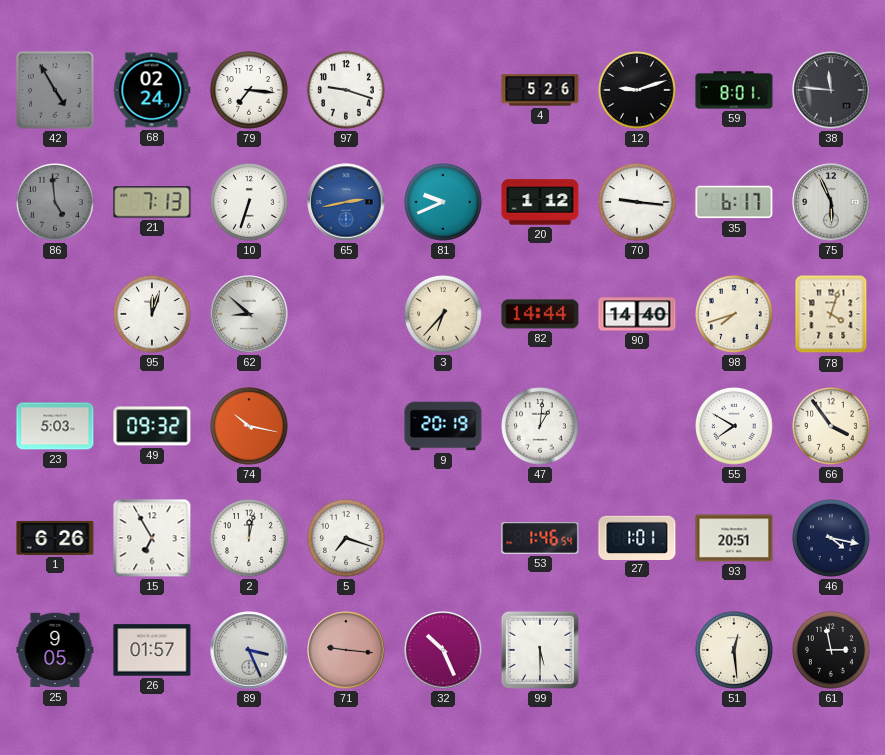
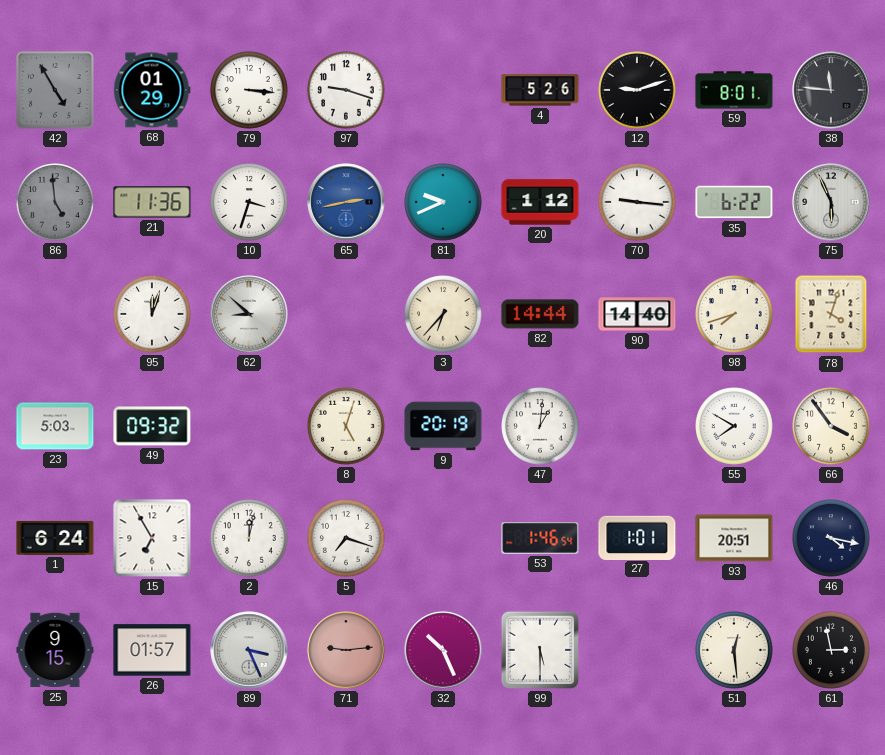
68: 02:24 -> 01:29
79: 7:16 -> 3:16
21: 7:13 -> 11:36
10: 6:33 -> 3:33
35: 6:17 -> 6:22
74: 10:17 -> none
8: none -> 5:03
1: 6:26 -> 6:24
25: 9:05 -> 9:15
71: 9:16 -> 9:14
